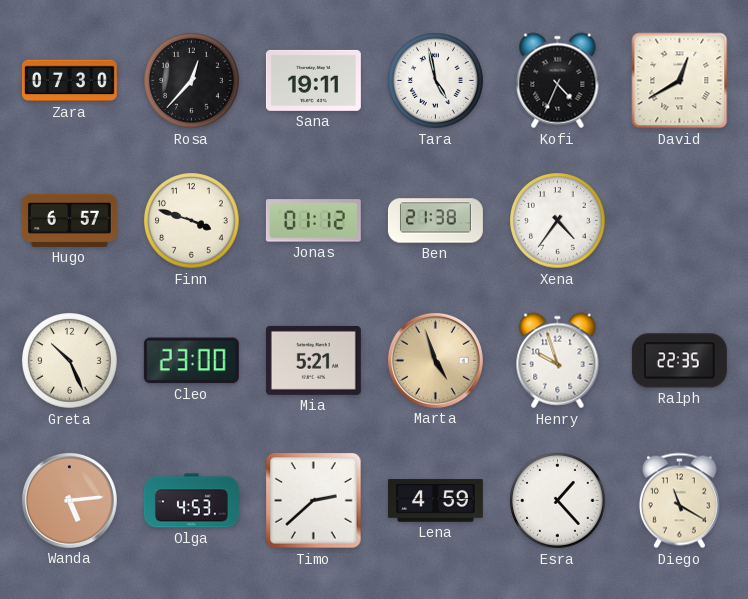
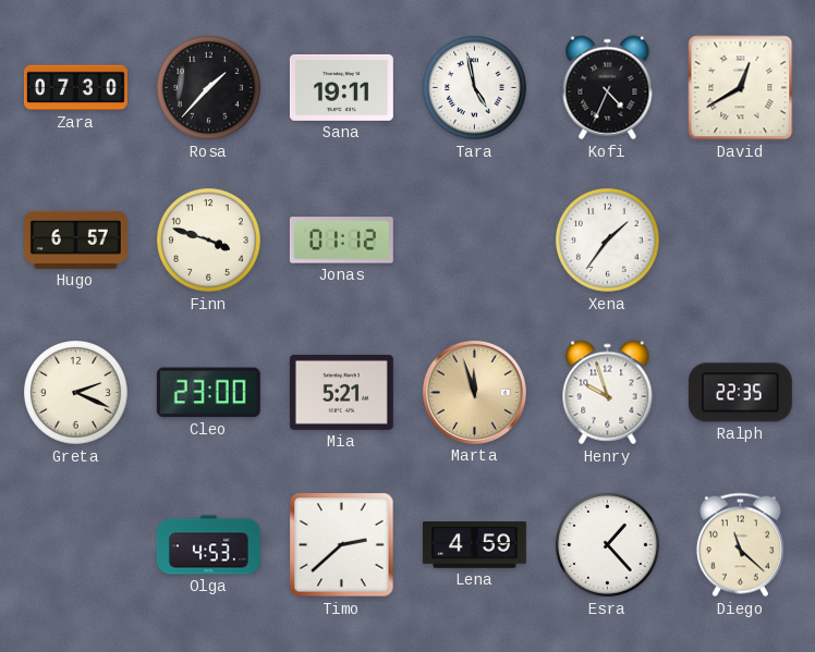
Rosa: 12:37 -> 1:37
Ben: 21:38 -> none
Xena: 4:36 -> 1:36
Greta: 10:26 -> 2:19
Marta: 4:57 -> 11:57
Wanda: 5:14 -> none
Diego: 11:20 -> 11:22
